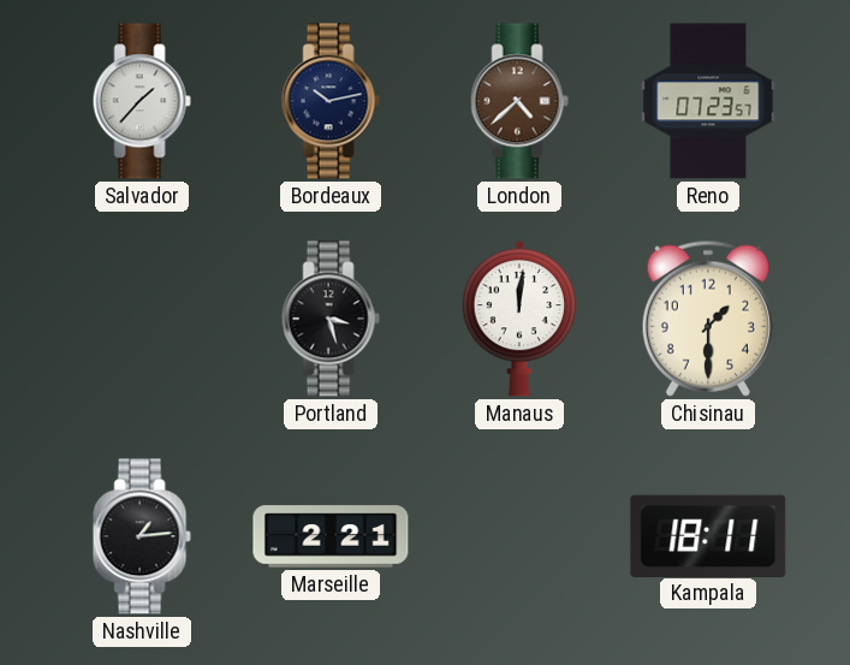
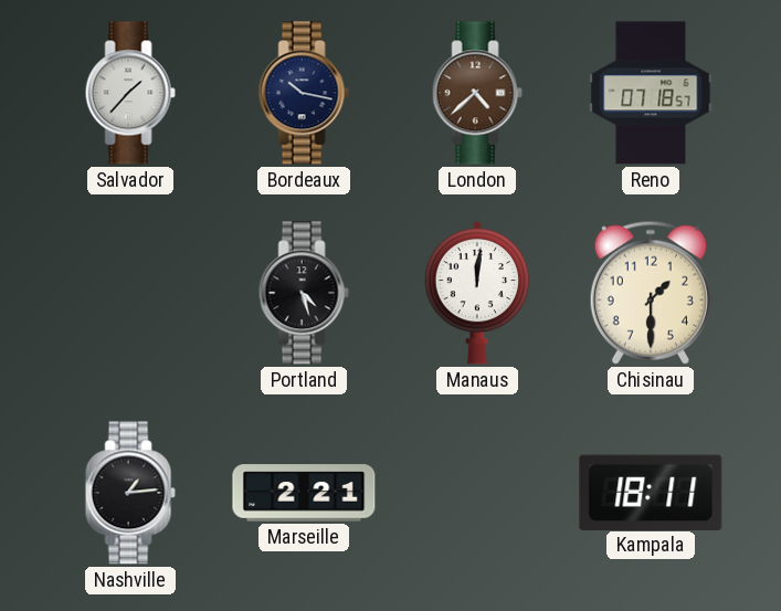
Bordeaux: 10:13 -> 10:17
Reno: 07:23 -> 07:18
Portland: 3:27 -> 4:27
